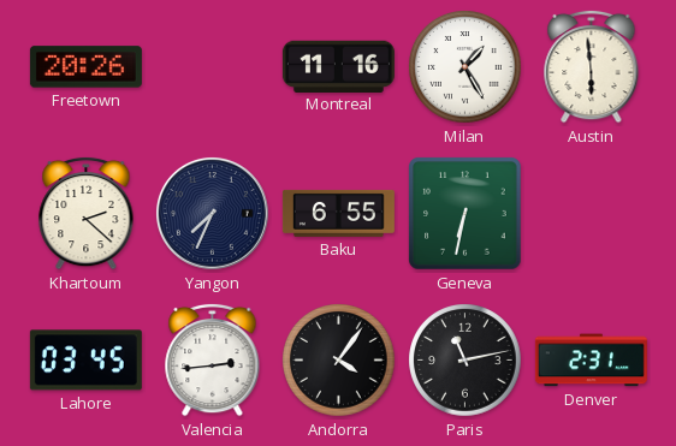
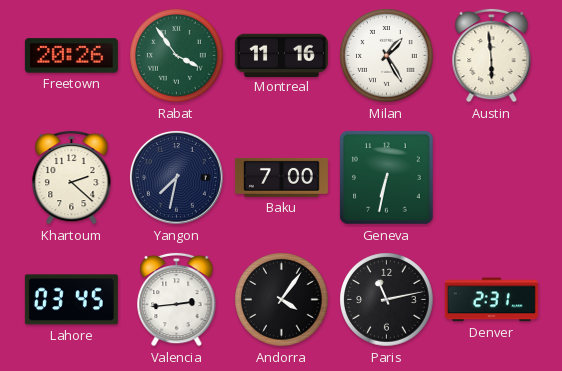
Rabat: none -> 3:54
Yangon: 7:34 -> 7:32
Baku: 6:55 -> 7:00
